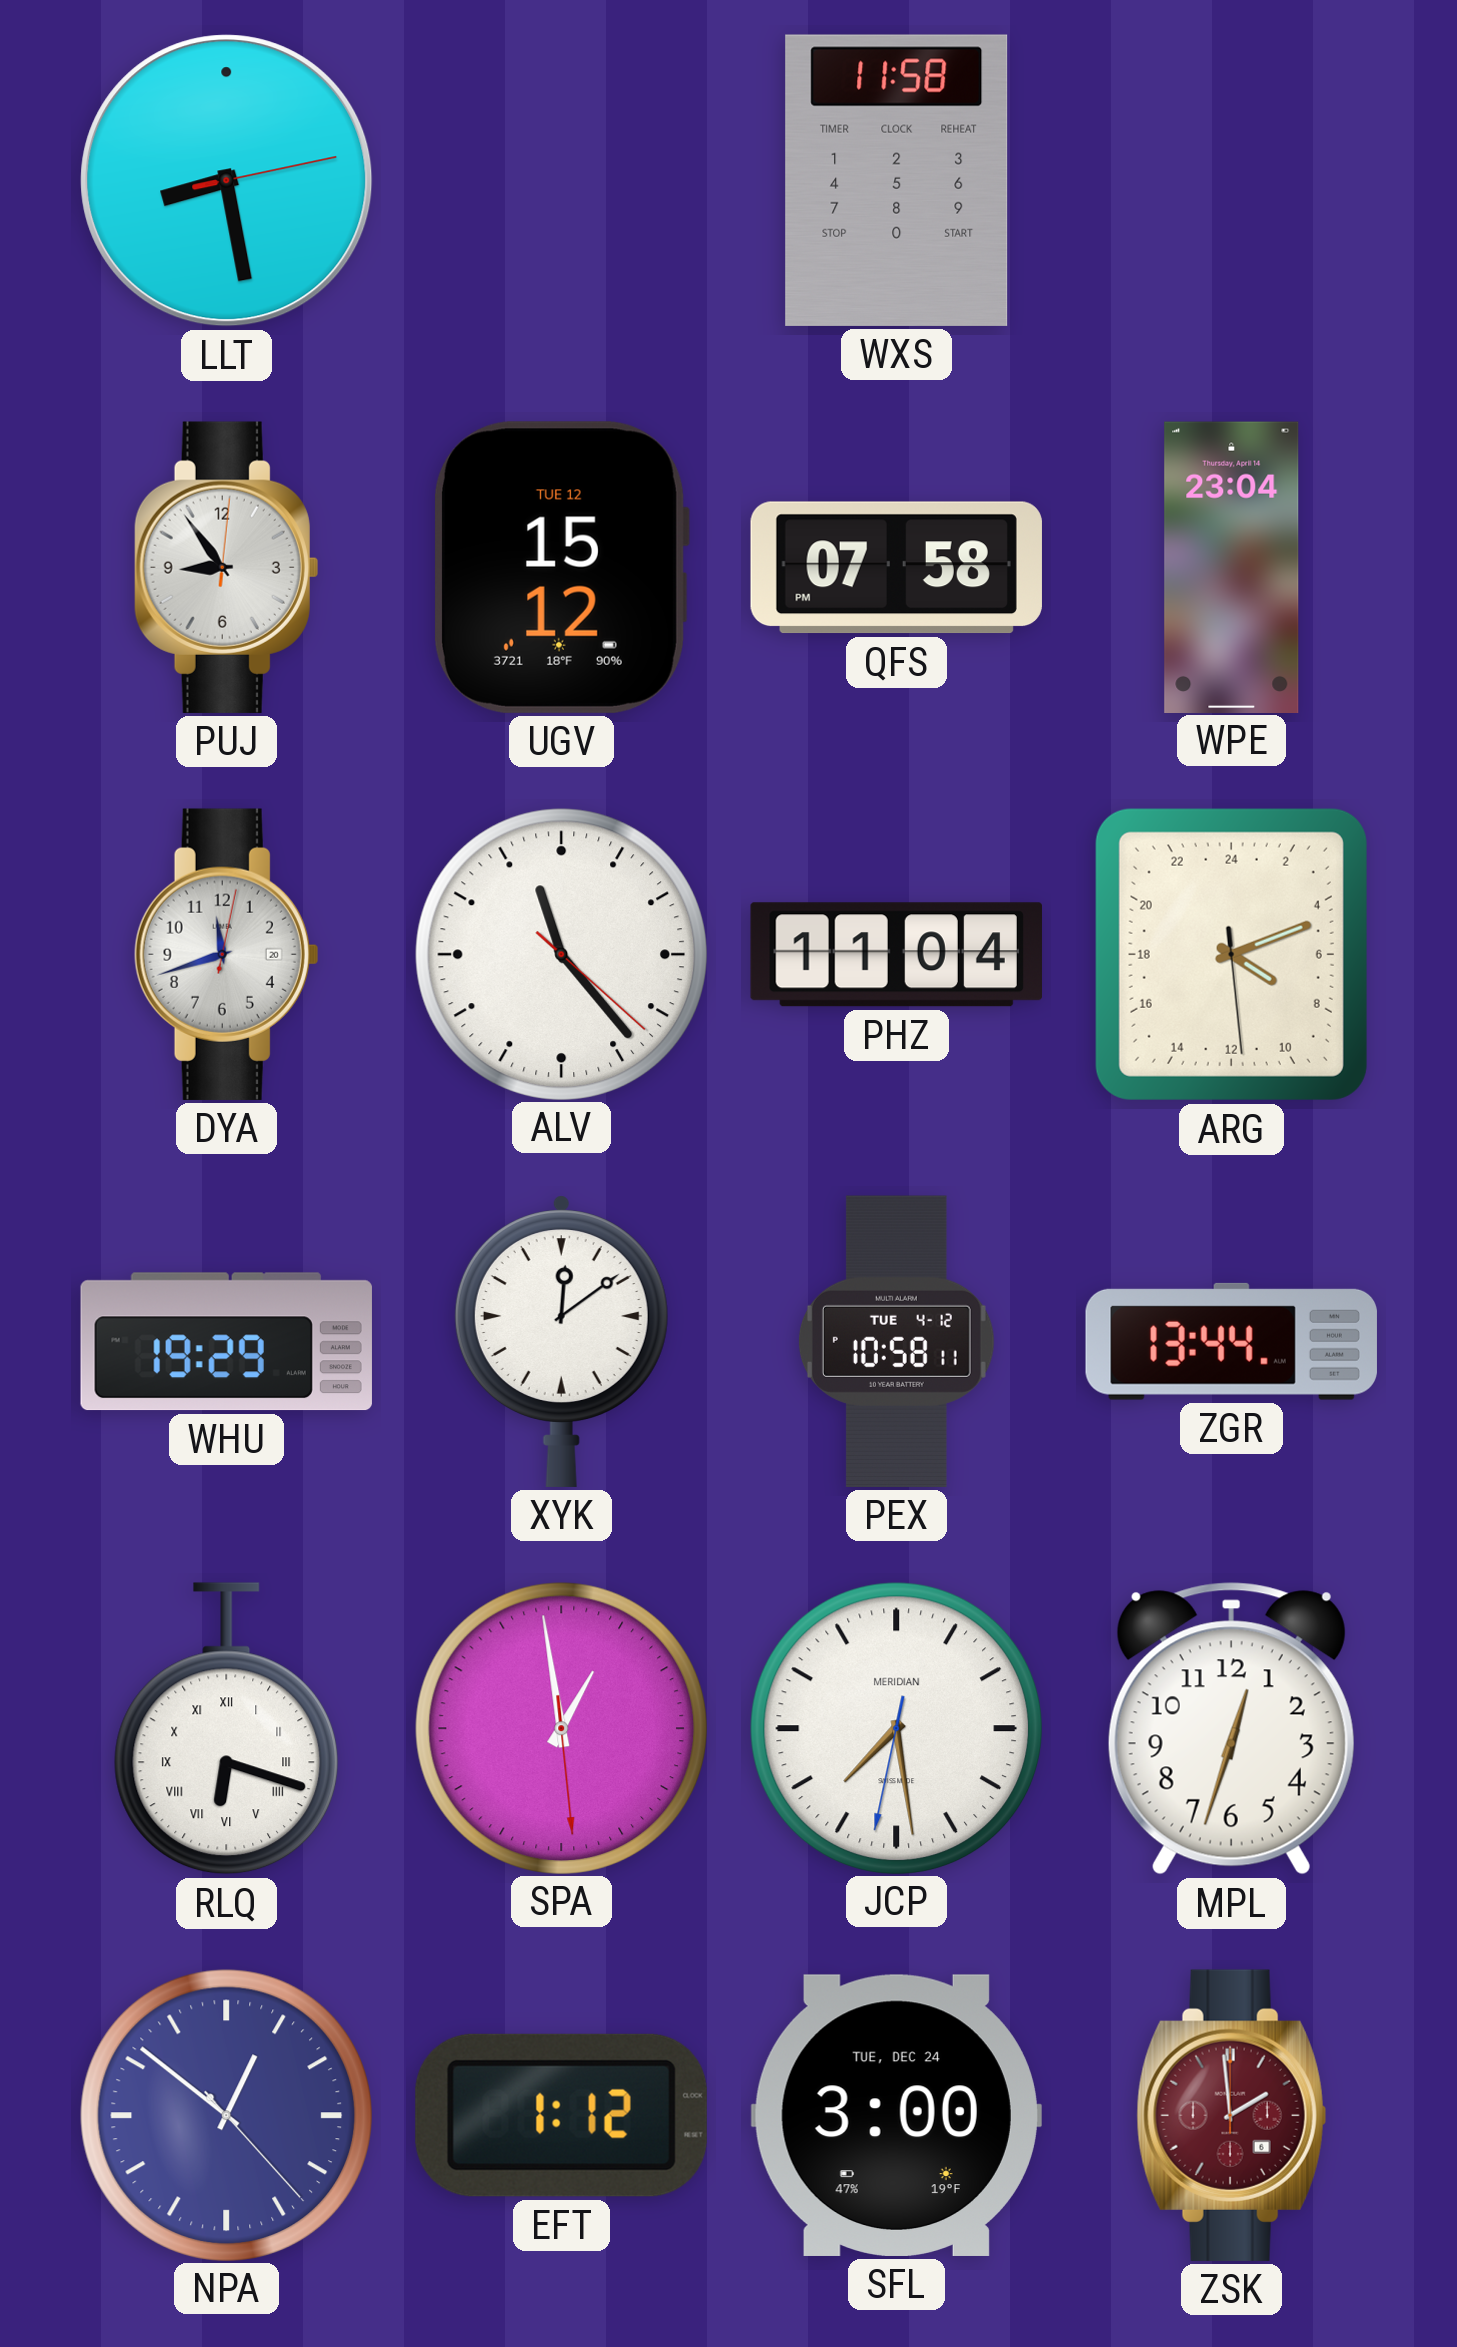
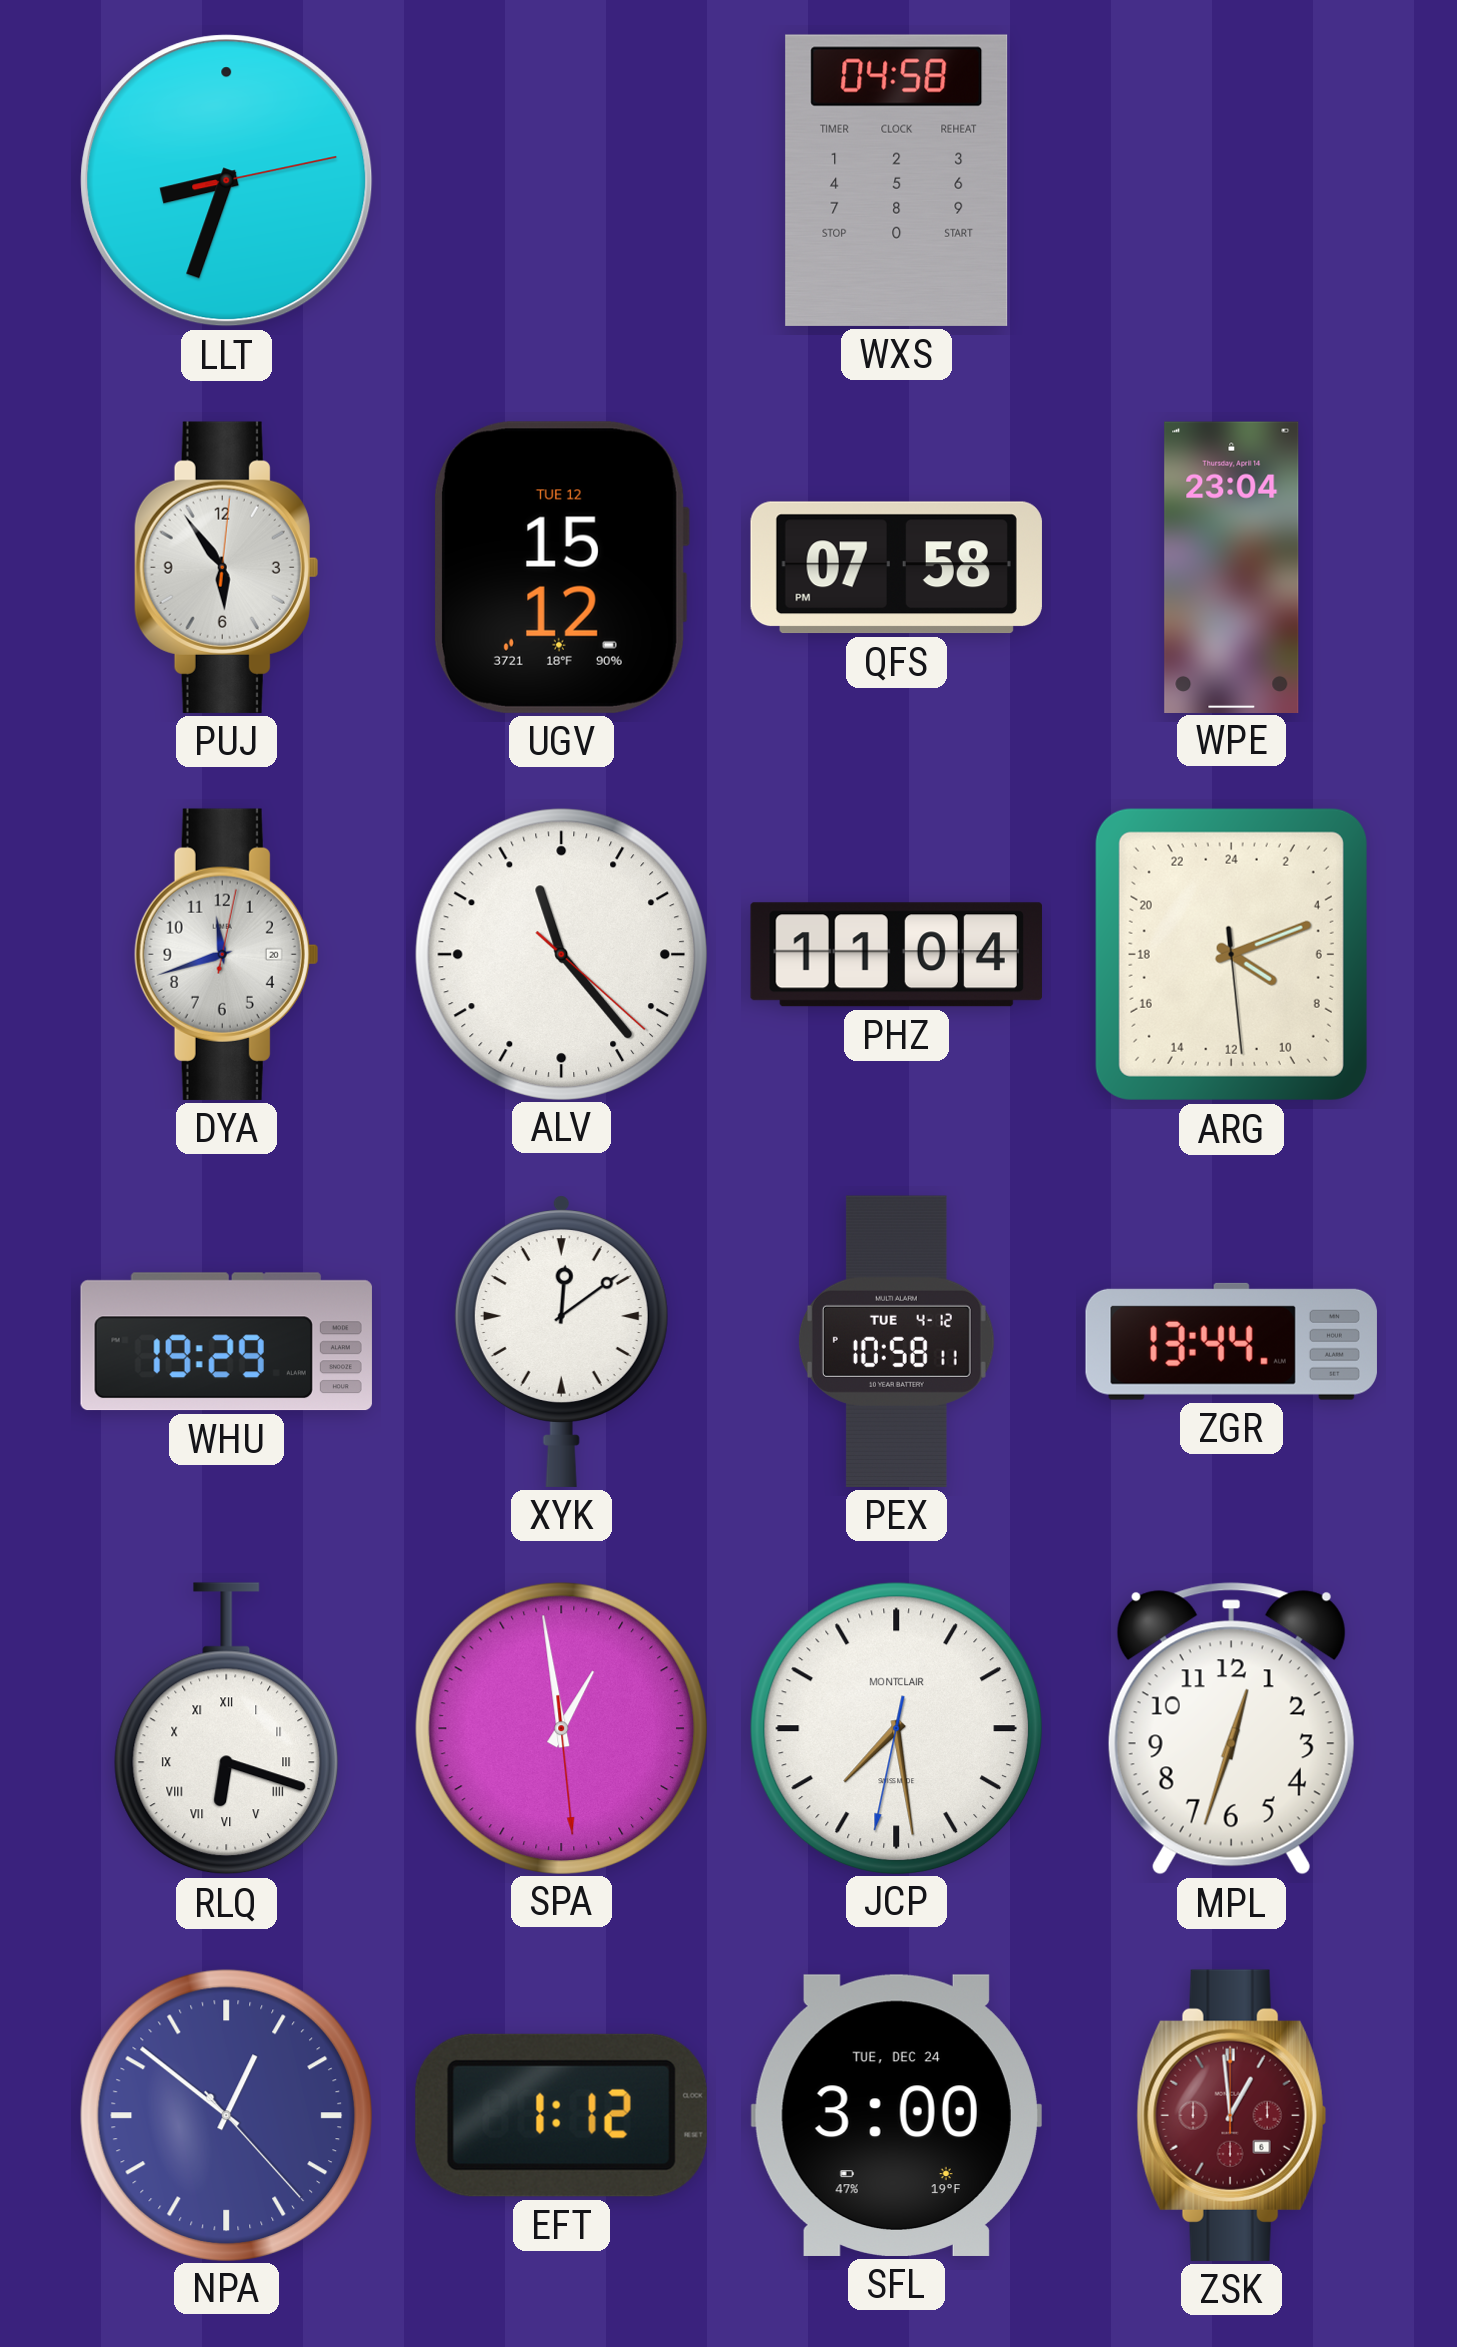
LLT: 8:28 -> 8:33
WXS: 11:58 -> 04:58
PUJ: 8:54 -> 5:54
JCP brand: MERIDIAN -> MONTCLAIR
ZSK: 1:59 -> 12:59
